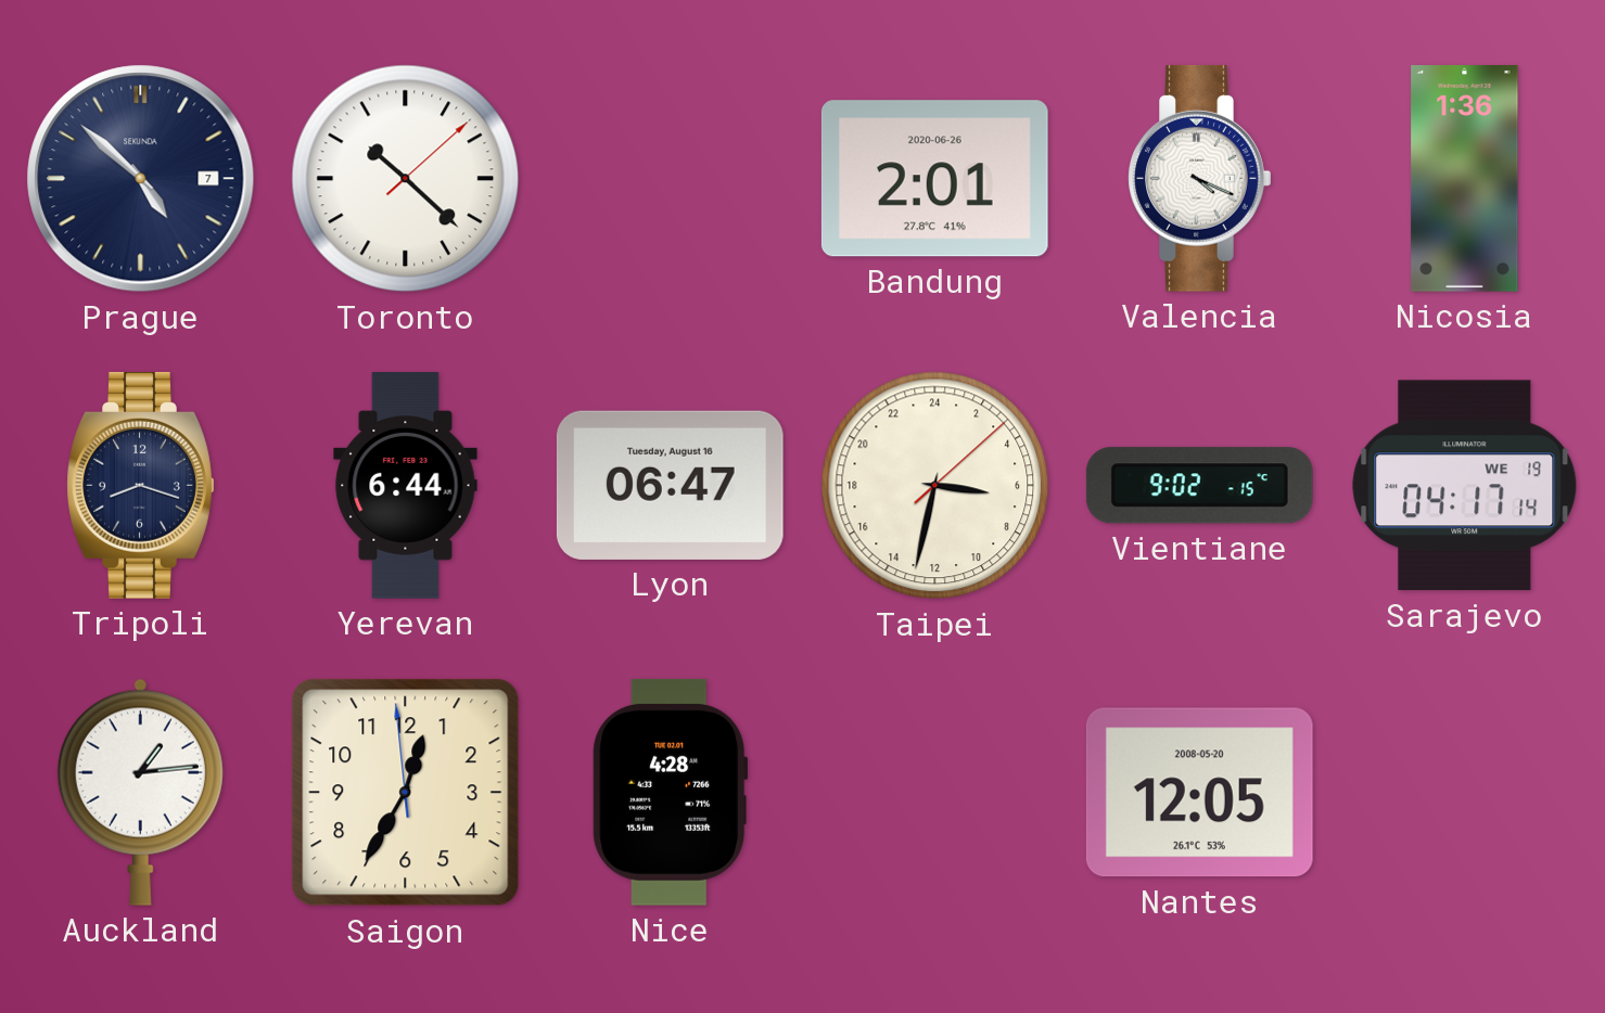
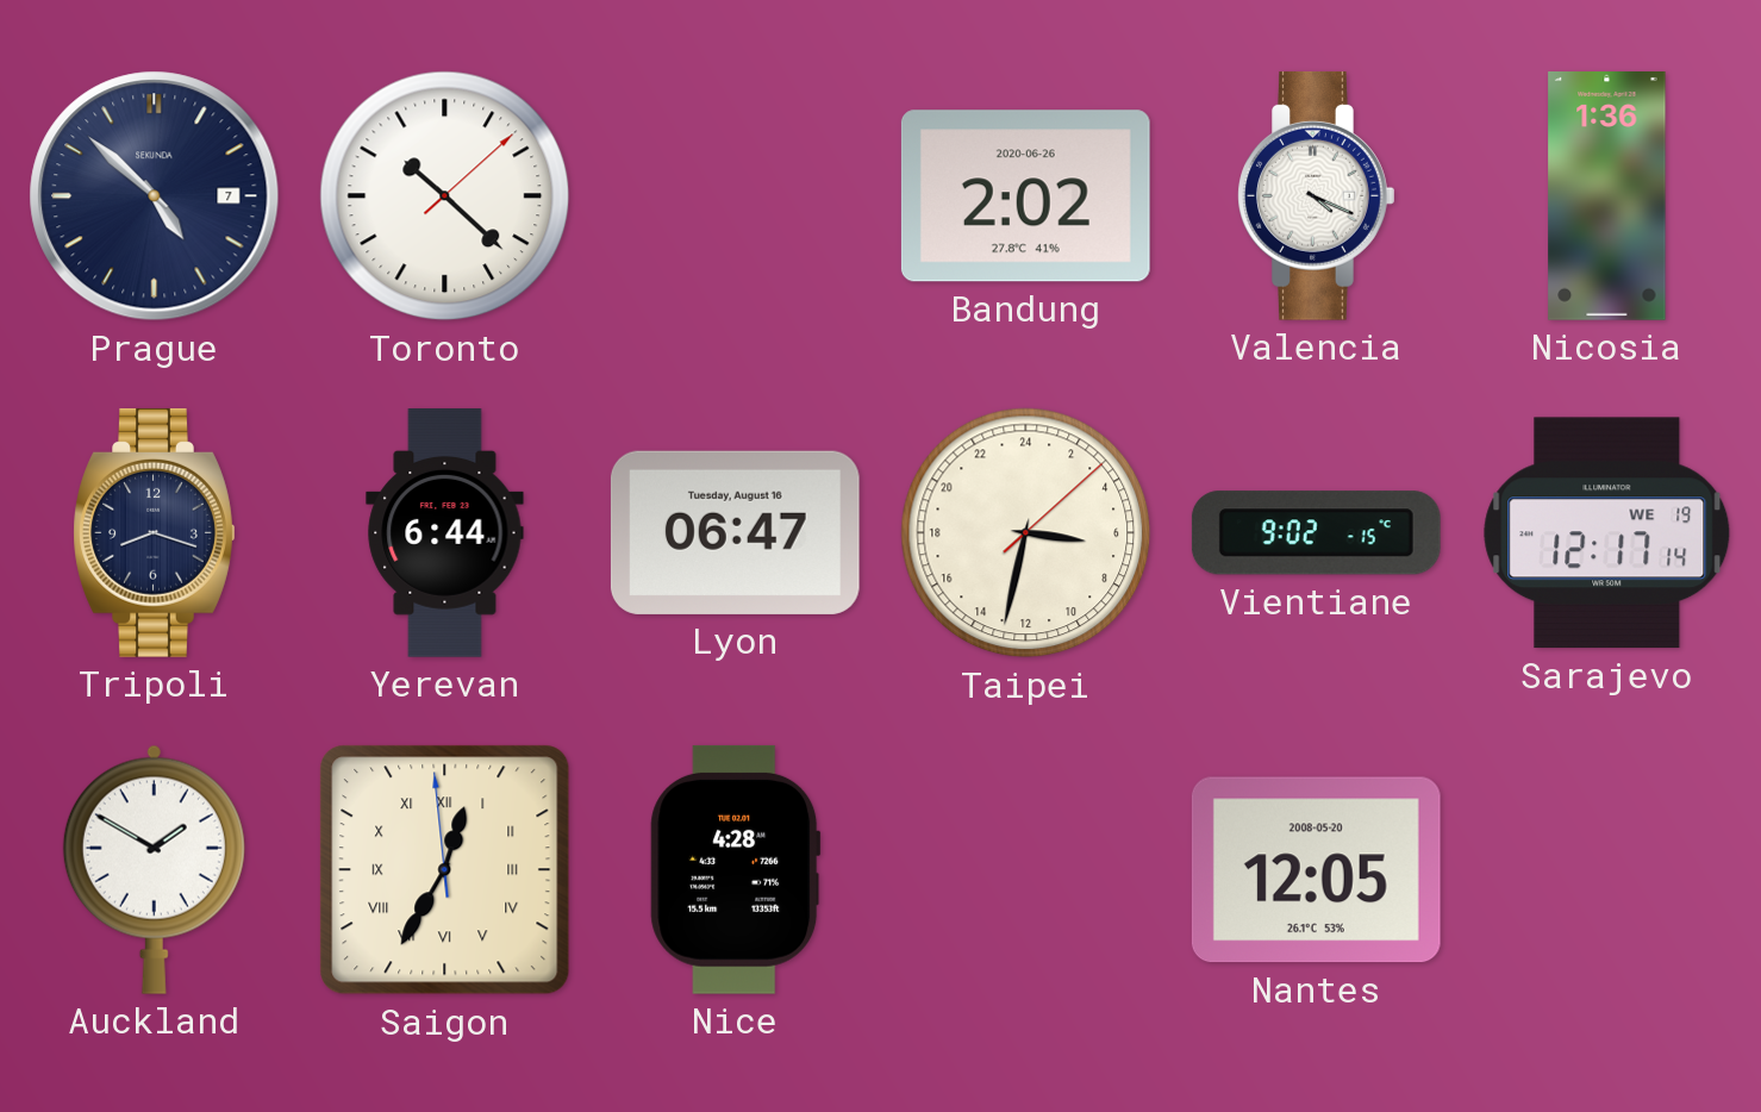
Bandung: 2:01 -> 2:02
Sarajevo: 04:17 -> 12:17
Auckland: 1:14 -> 1:50
Saigon numerals: Arabic -> Roman
